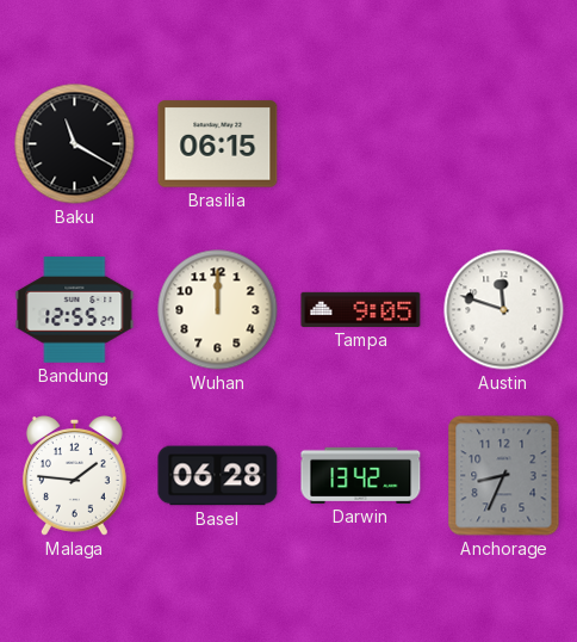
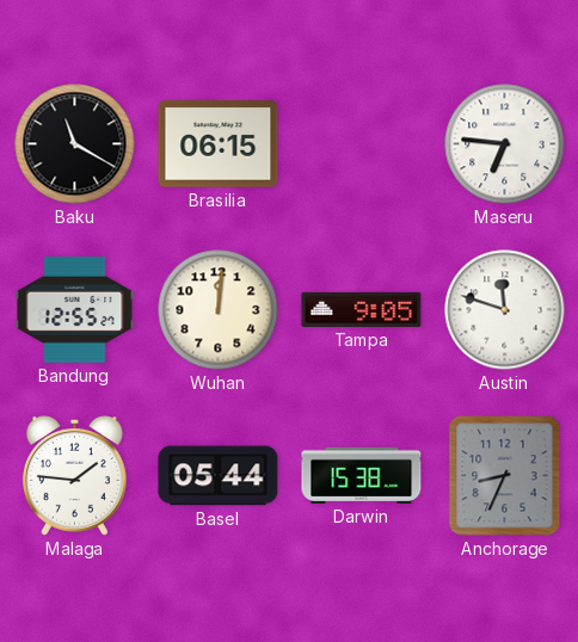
Maseru: none -> 6:46
Wuhan: 12:00 -> 12:01
Basel: 06:28 -> 05:44
Darwin: 13:42 -> 15:38
